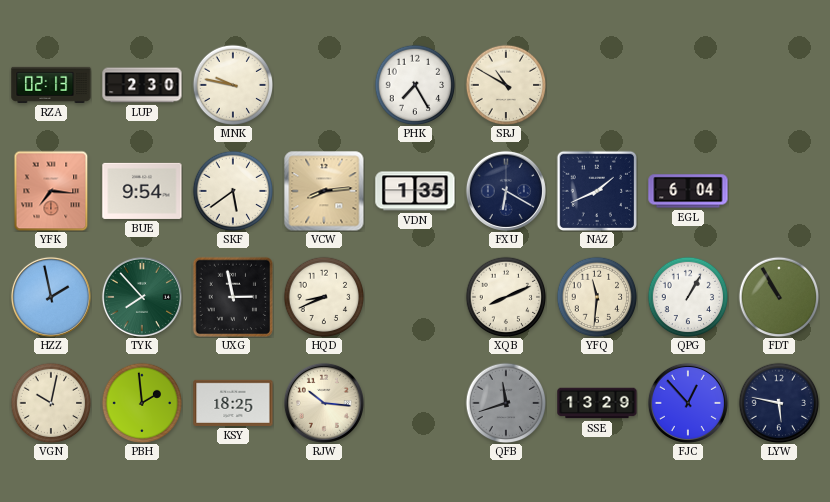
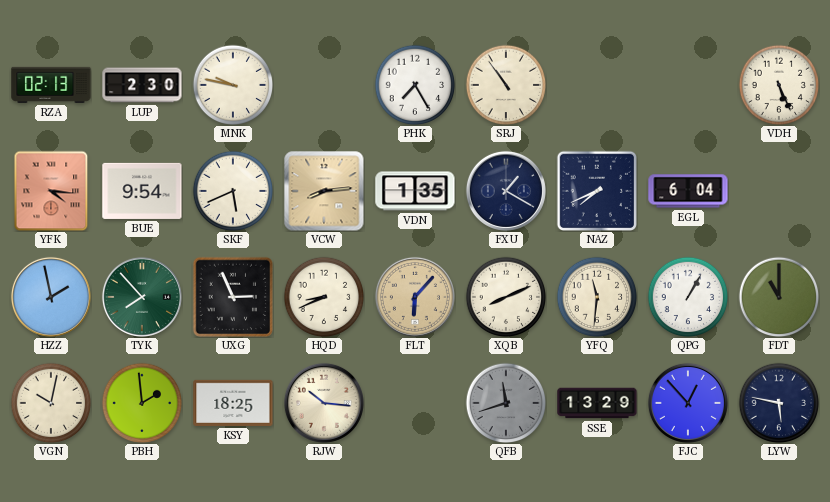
SRJ: 10:50 -> 10:54
VDH: none -> 5:26
YFK: 7:16 -> 4:16
SKF: 5:39 -> 5:41
FXU: 6:20 -> 1:20
NAZ: 1:41 -> 7:41
UXG: 2:58 -> 2:56
FLT: none -> 6:07
FDT: 10:55 -> 11:00
